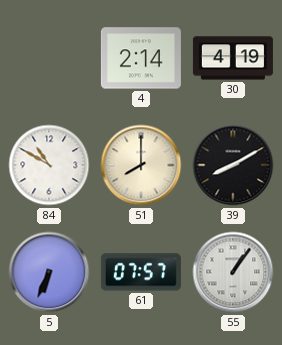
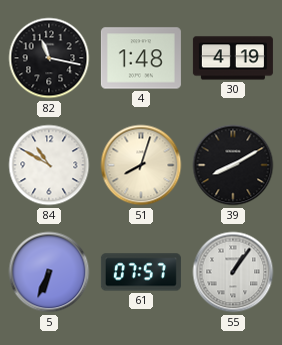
82: none -> 11:17
4: 2:14 -> 1:48
51: 8:00 -> 8:03
